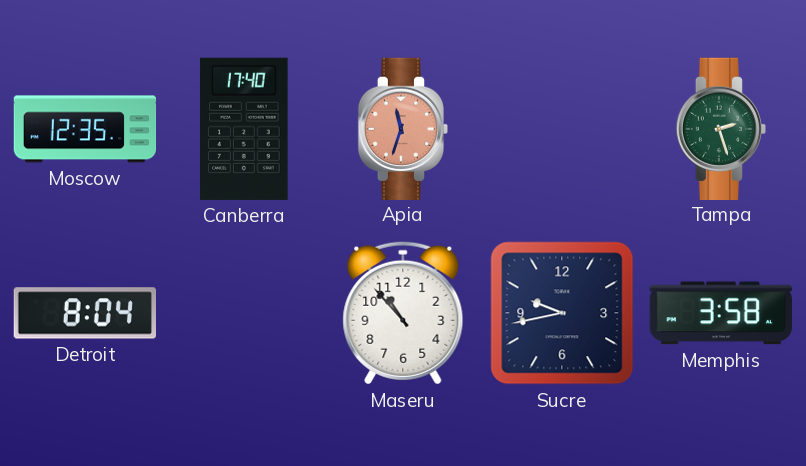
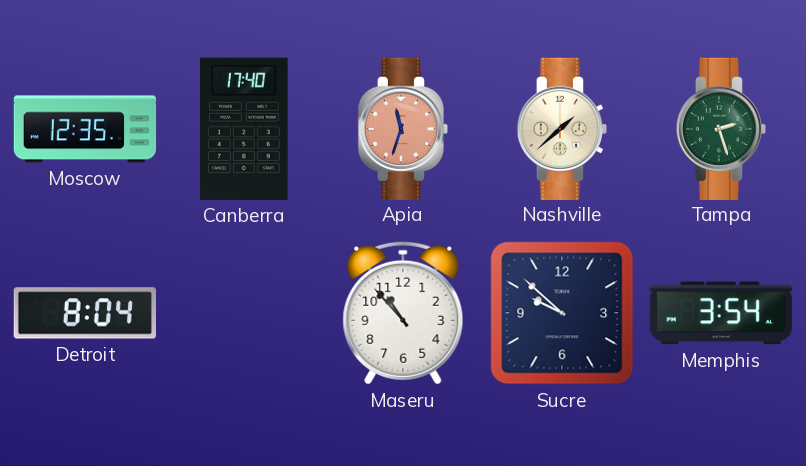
Nashville: none -> 1:38
Sucre: 9:43 -> 9:52
Memphis: 3:58 -> 3:54
